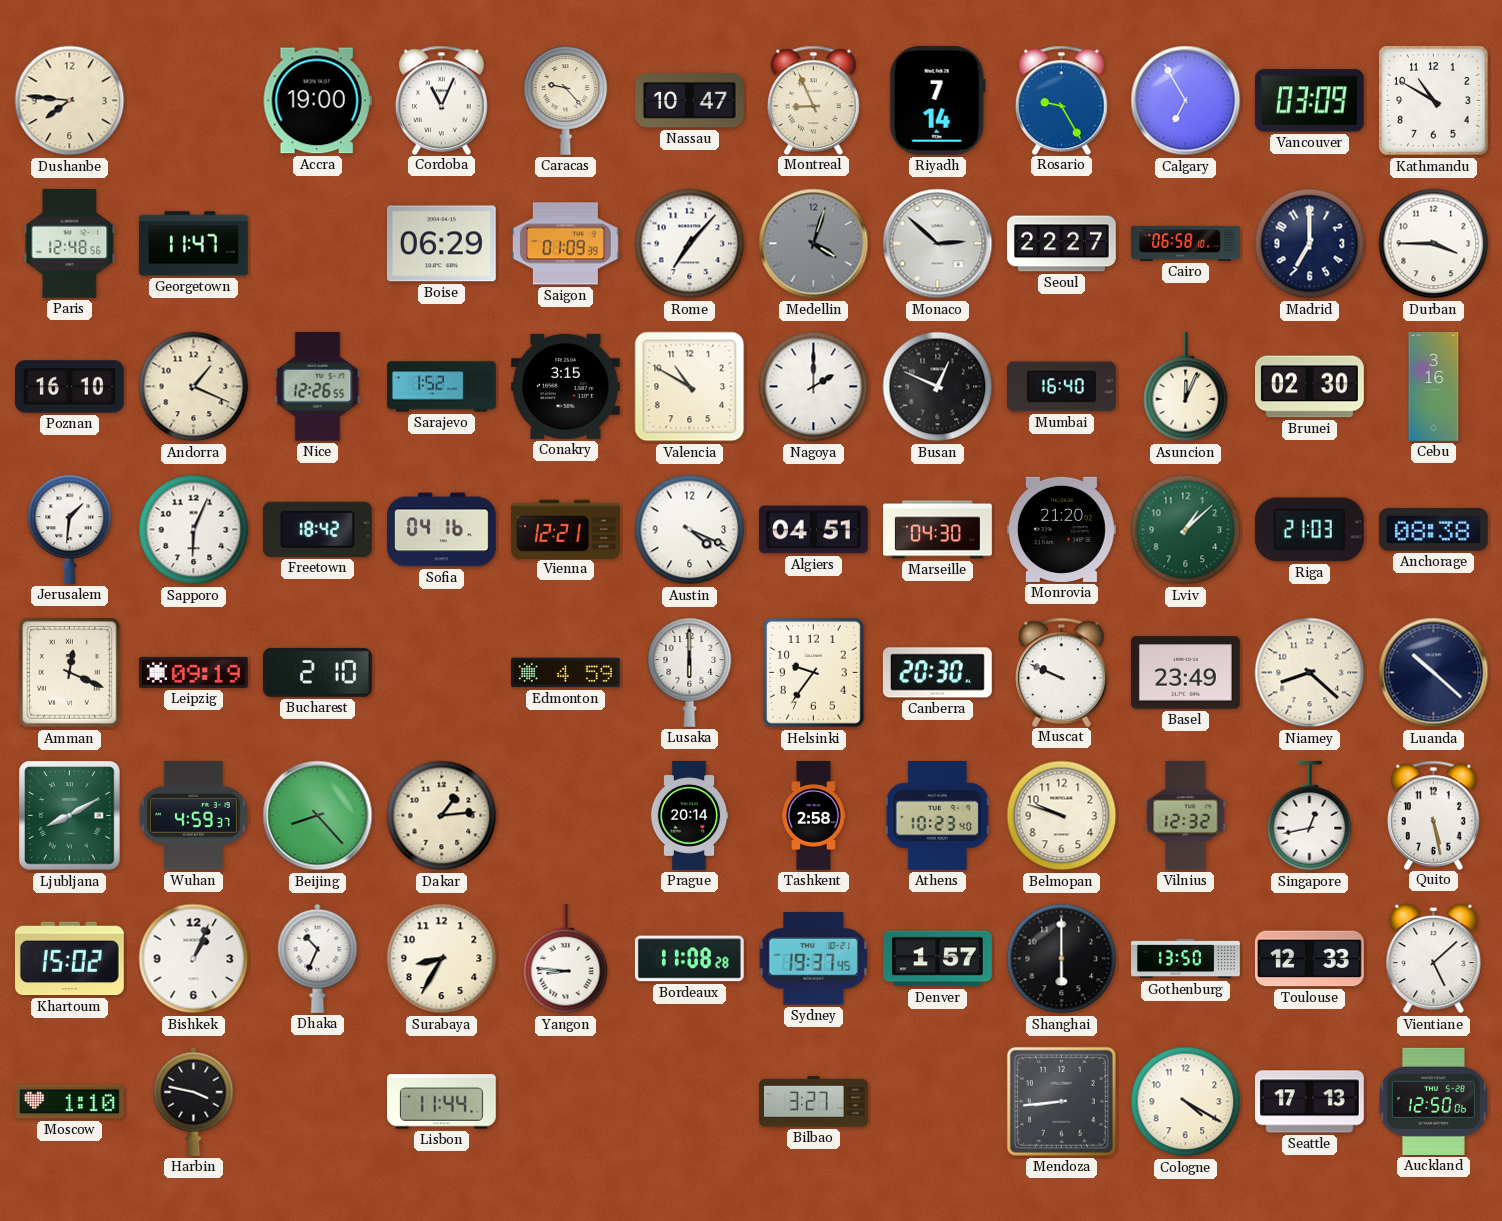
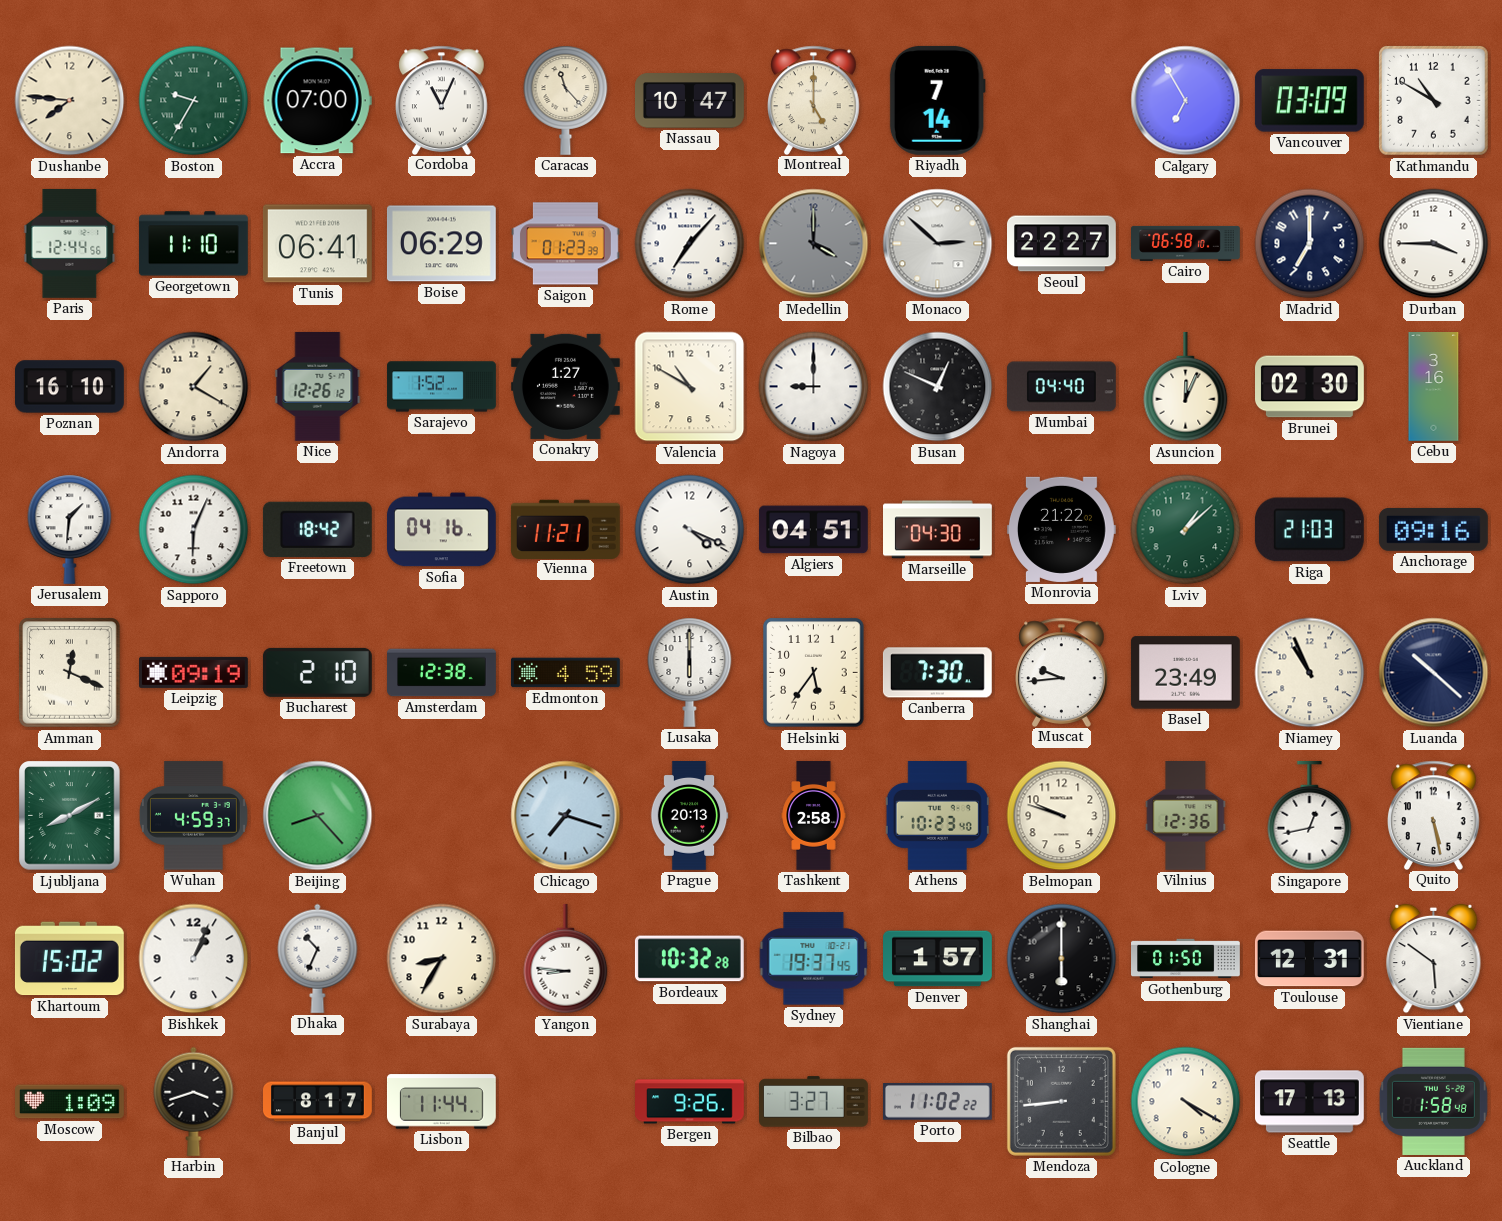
Boston: none -> 9:35
Accra: 19:00 -> 07:00
Caracas: 9:23 -> 11:23
Montreal: 8:56 -> 5:00
Rosario: 9:25 -> none
Paris: 12:48 -> 12:44
Georgetown: 11:47 -> 11:10
Tunis: none -> 06:41
Saigon: 01:09 -> 01:23
Medellin: 4:03 -> 4:00
Andorra: 1:19 -> 1:20
Nice: 12:26:55 -> 12:26:12
Conakry: 3:15 -> 1:27
Nagoya: 2:00 -> 9:00
Mumbai: 16:40 -> 04:40
Vienna: 12:21 -> 11:21
Monrovia: 21:20 -> 21:22
Anchorage: 08:38 -> 09:16
Amsterdam: none -> 12:38
Helsinki: 9:36 -> 5:36
Canberra: 20:30 -> 7:30
Muscat: 9:49 -> 9:44
Niamey: 8:22 -> 10:56
Dakar: 1:14 -> none
Chicago: none -> 7:18
Prague: 20:14 -> 20:13
Vilnius: 12:32 -> 12:36
Bordeaux: 11:08 -> 10:32
Gothenburg: 13:50 -> 01:50
Toulouse: 12:33 -> 12:31
Vientiane: 5:08 -> 5:51
Moscow: 1:10 -> 1:09
Harbin: 3:47 -> 3:42
Banjul: none -> 8:17
Bergen: none -> 9:26
Porto: none -> 11:02
Auckland: 12:50 -> 1:58
